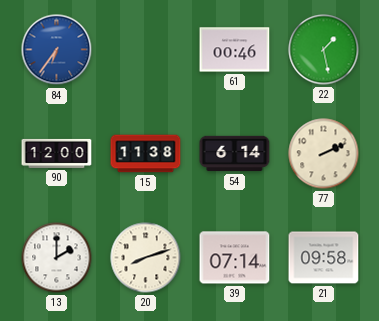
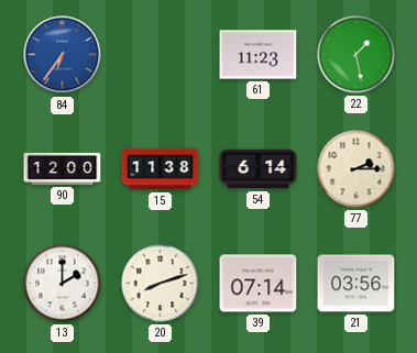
61: 00:46 -> 11:23
77: 2:11 -> 2:15
21: 09:58 -> 03:56
